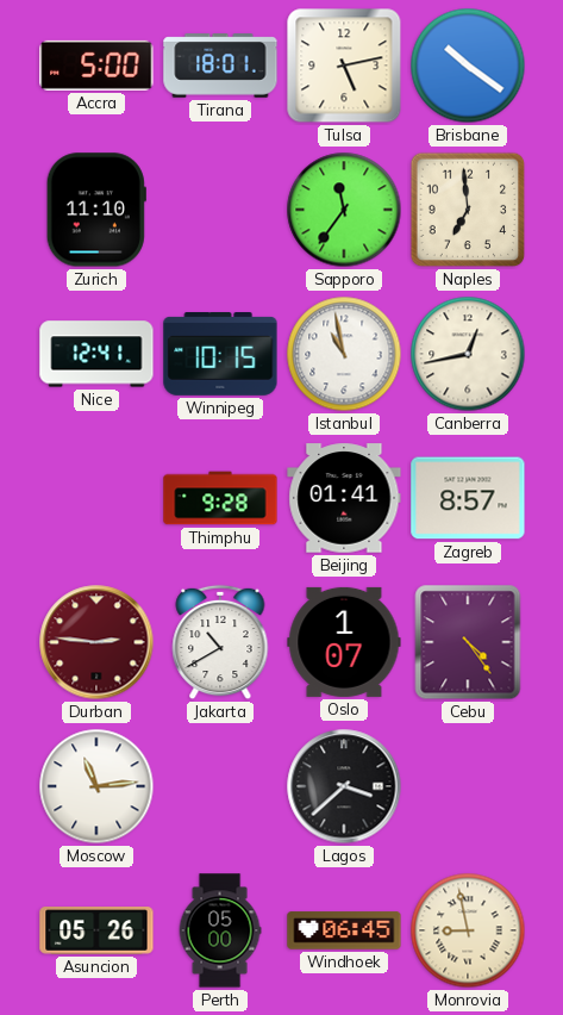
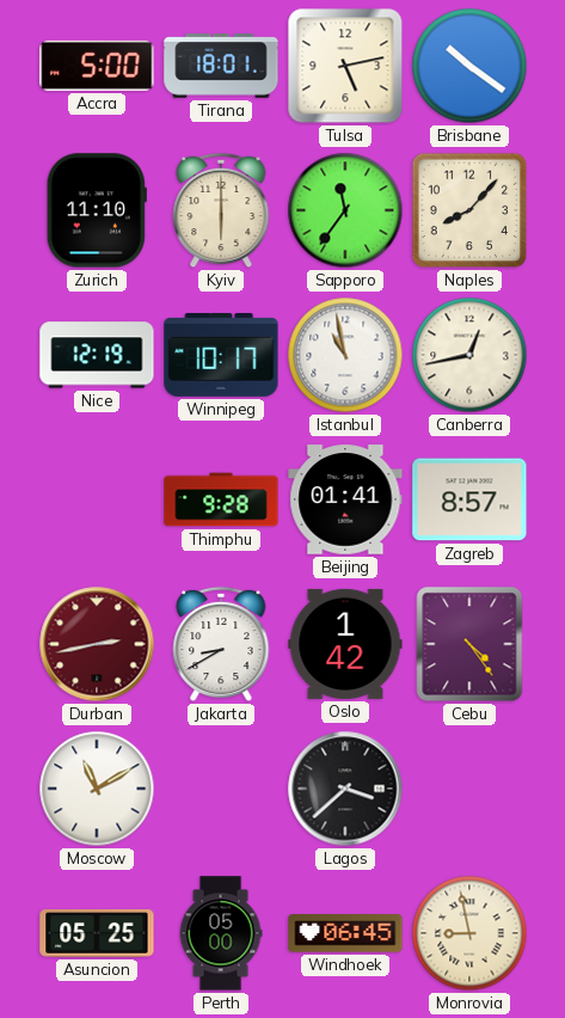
Kyiv: none -> 6:00
Naples: 6:59 -> 8:07
Nice: 12:41 -> 12:19
Winnipeg: 10:15 -> 10:17
Durban: 2:46 -> 2:43
Jakarta: 10:40 -> 8:40
Oslo: 1:07 -> 1:42
Moscow: 11:14 -> 11:10
Asuncion: 05:26 -> 05:25
